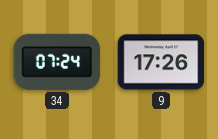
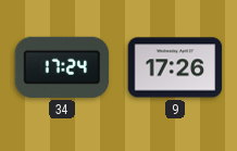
34: 07:24 -> 17:24
